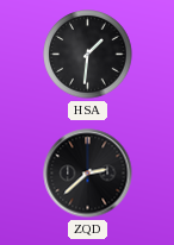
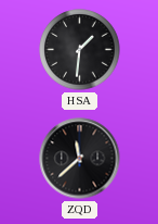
ZQD: 2:38 -> 11:38
